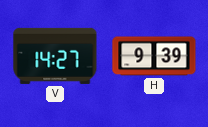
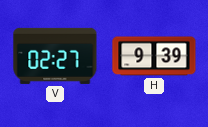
V: 14:27 -> 02:27
